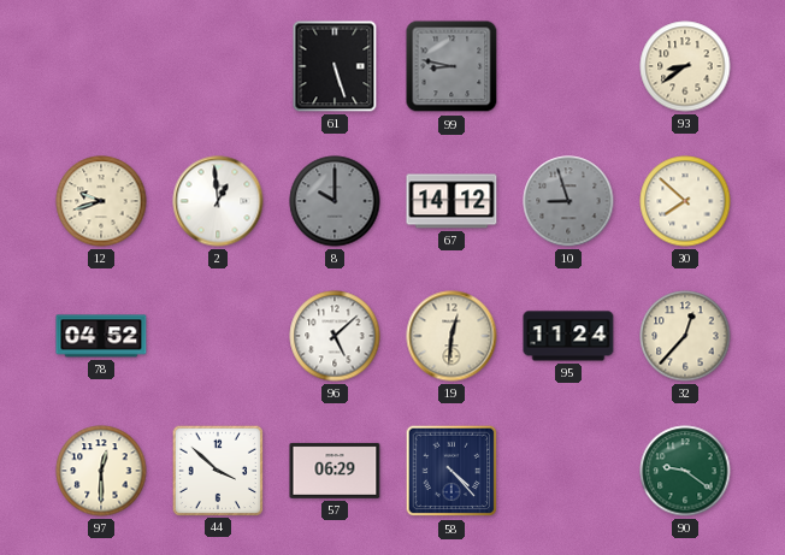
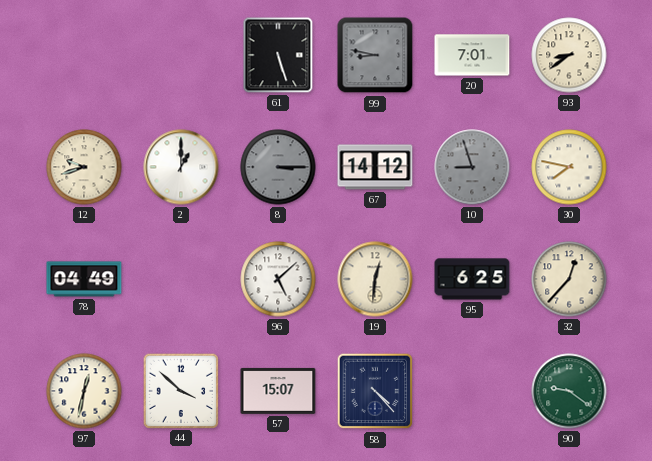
20: none -> 7:01
2: 12:59 -> 1:00
8: 10:00 -> 3:15
30: 7:52 -> 7:47
78: 04:52 -> 04:49
95: 11:24 -> 6:25
97: 12:30 -> 12:32
57: 06:29 -> 15:07
